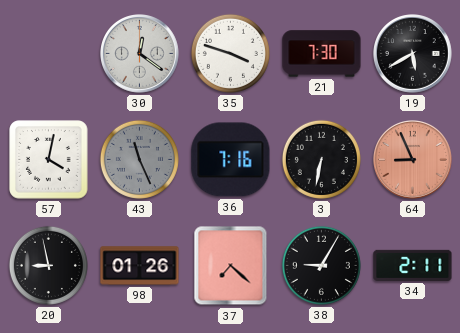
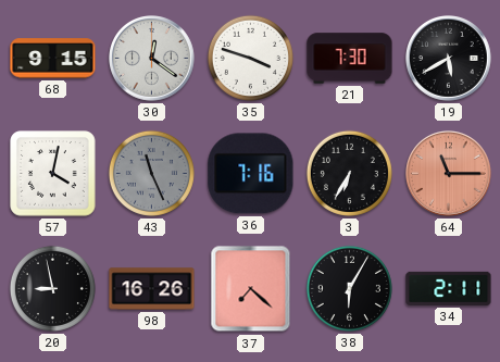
68: none -> 9:15
3: 6:32 -> 6:35
64: 8:56 -> 11:15
98: 01:26 -> 16:26
38: 9:05 -> 6:05
